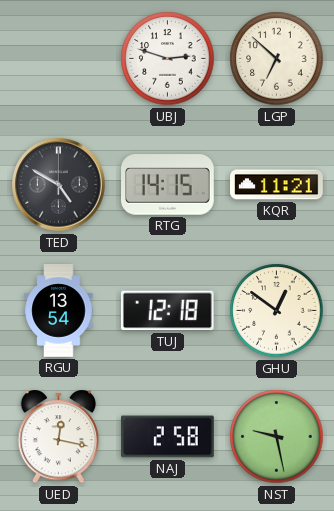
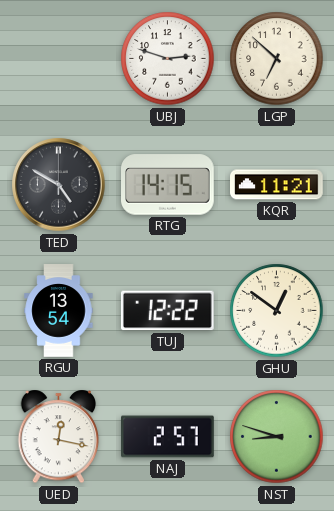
TUJ: 12:18 -> 12:22
NAJ: 2:58 -> 2:57
NST: 9:28 -> 8:48
